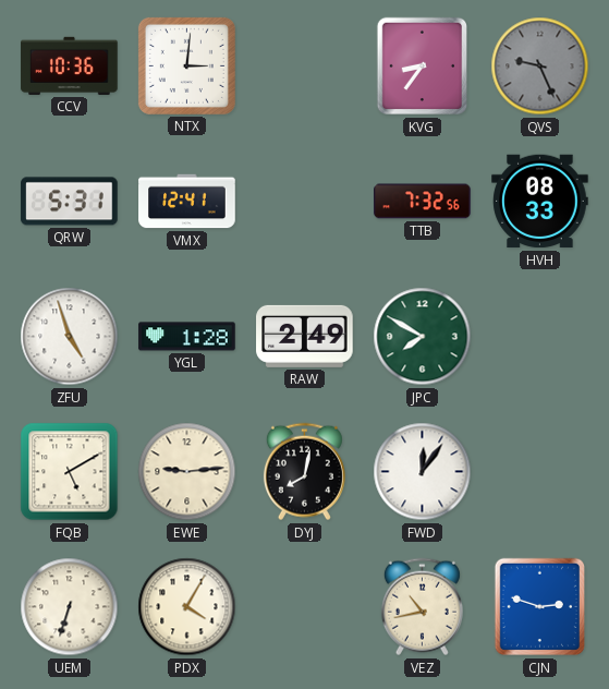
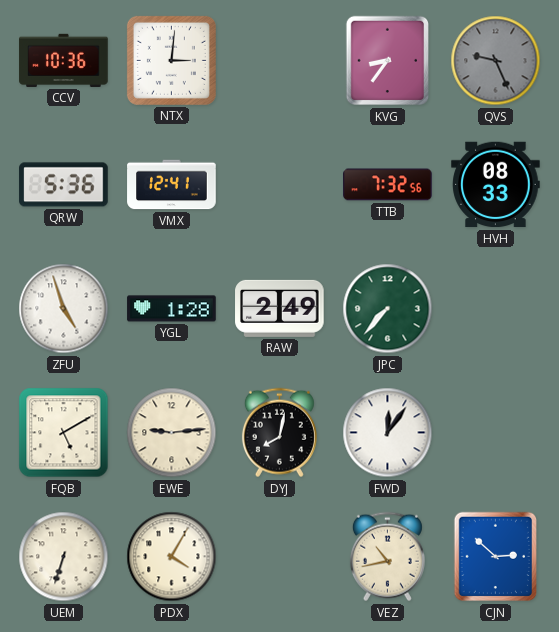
QRW: 5:31 -> 5:36
JPC: 7:50 -> 7:37
CJN: 2:48 -> 2:52
